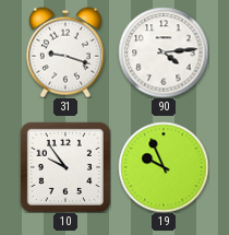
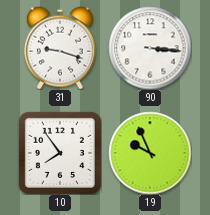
90: 4:14 -> 3:16
10: 9:54 -> 7:54
